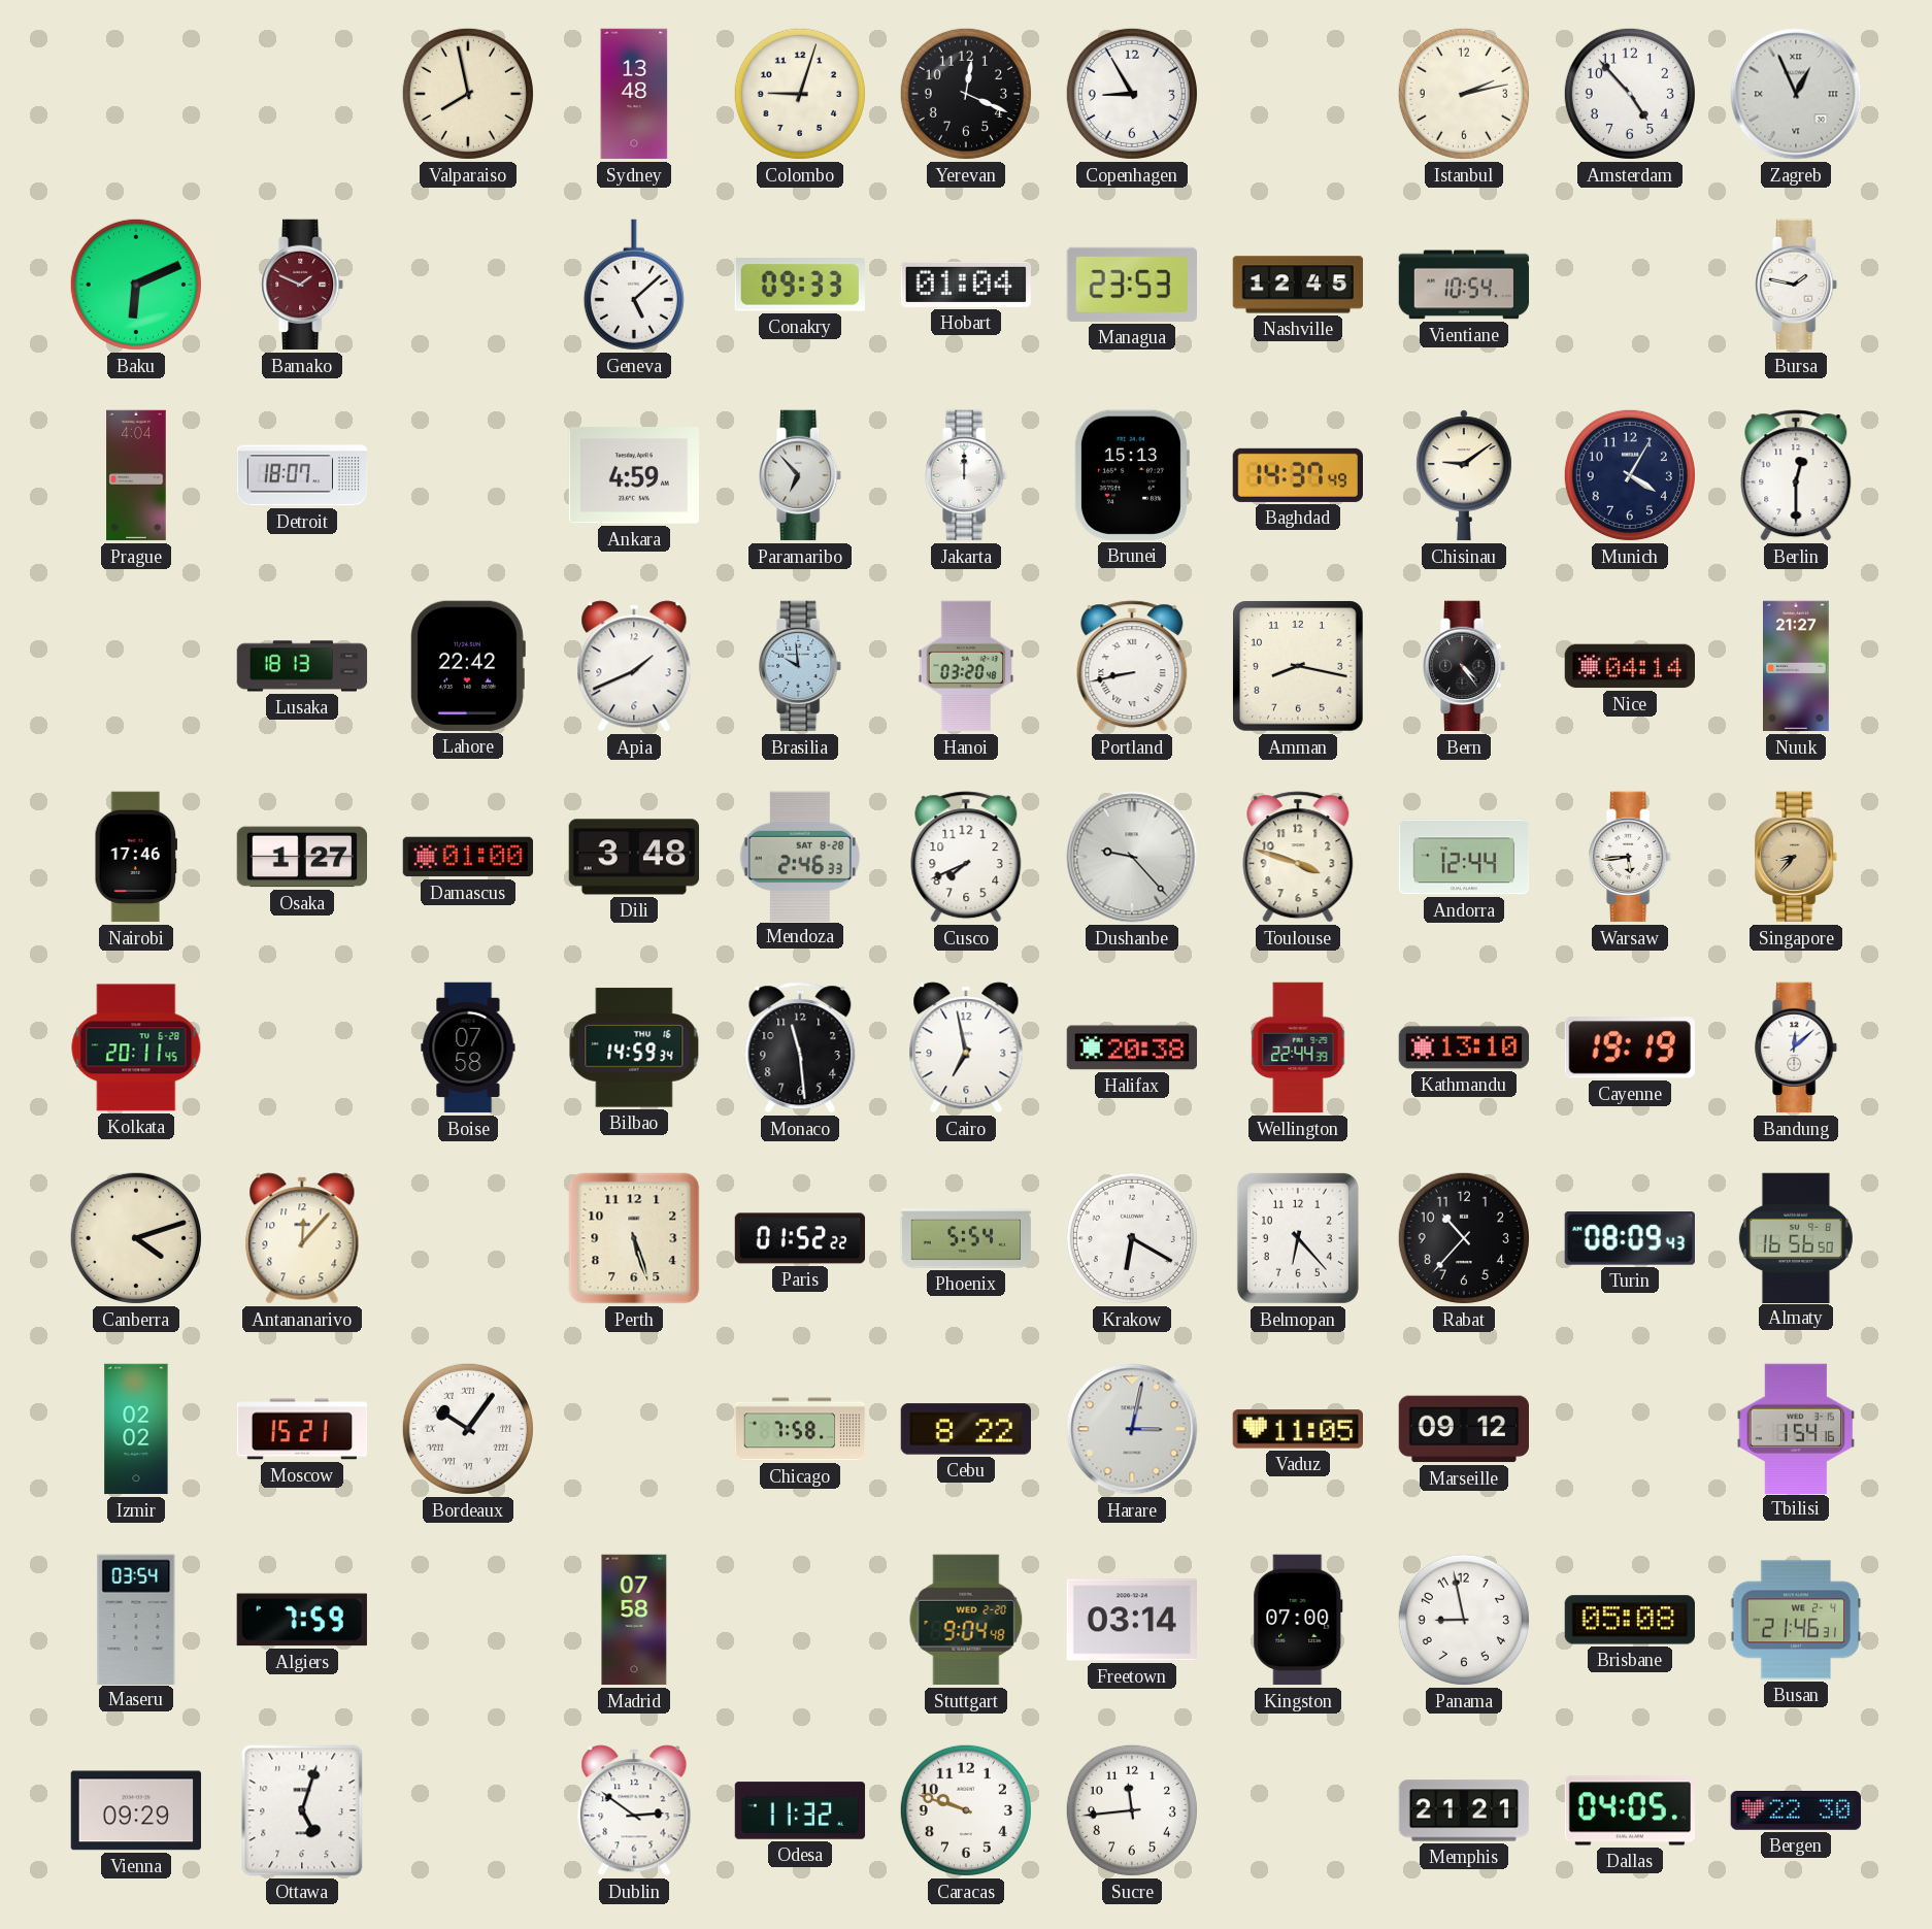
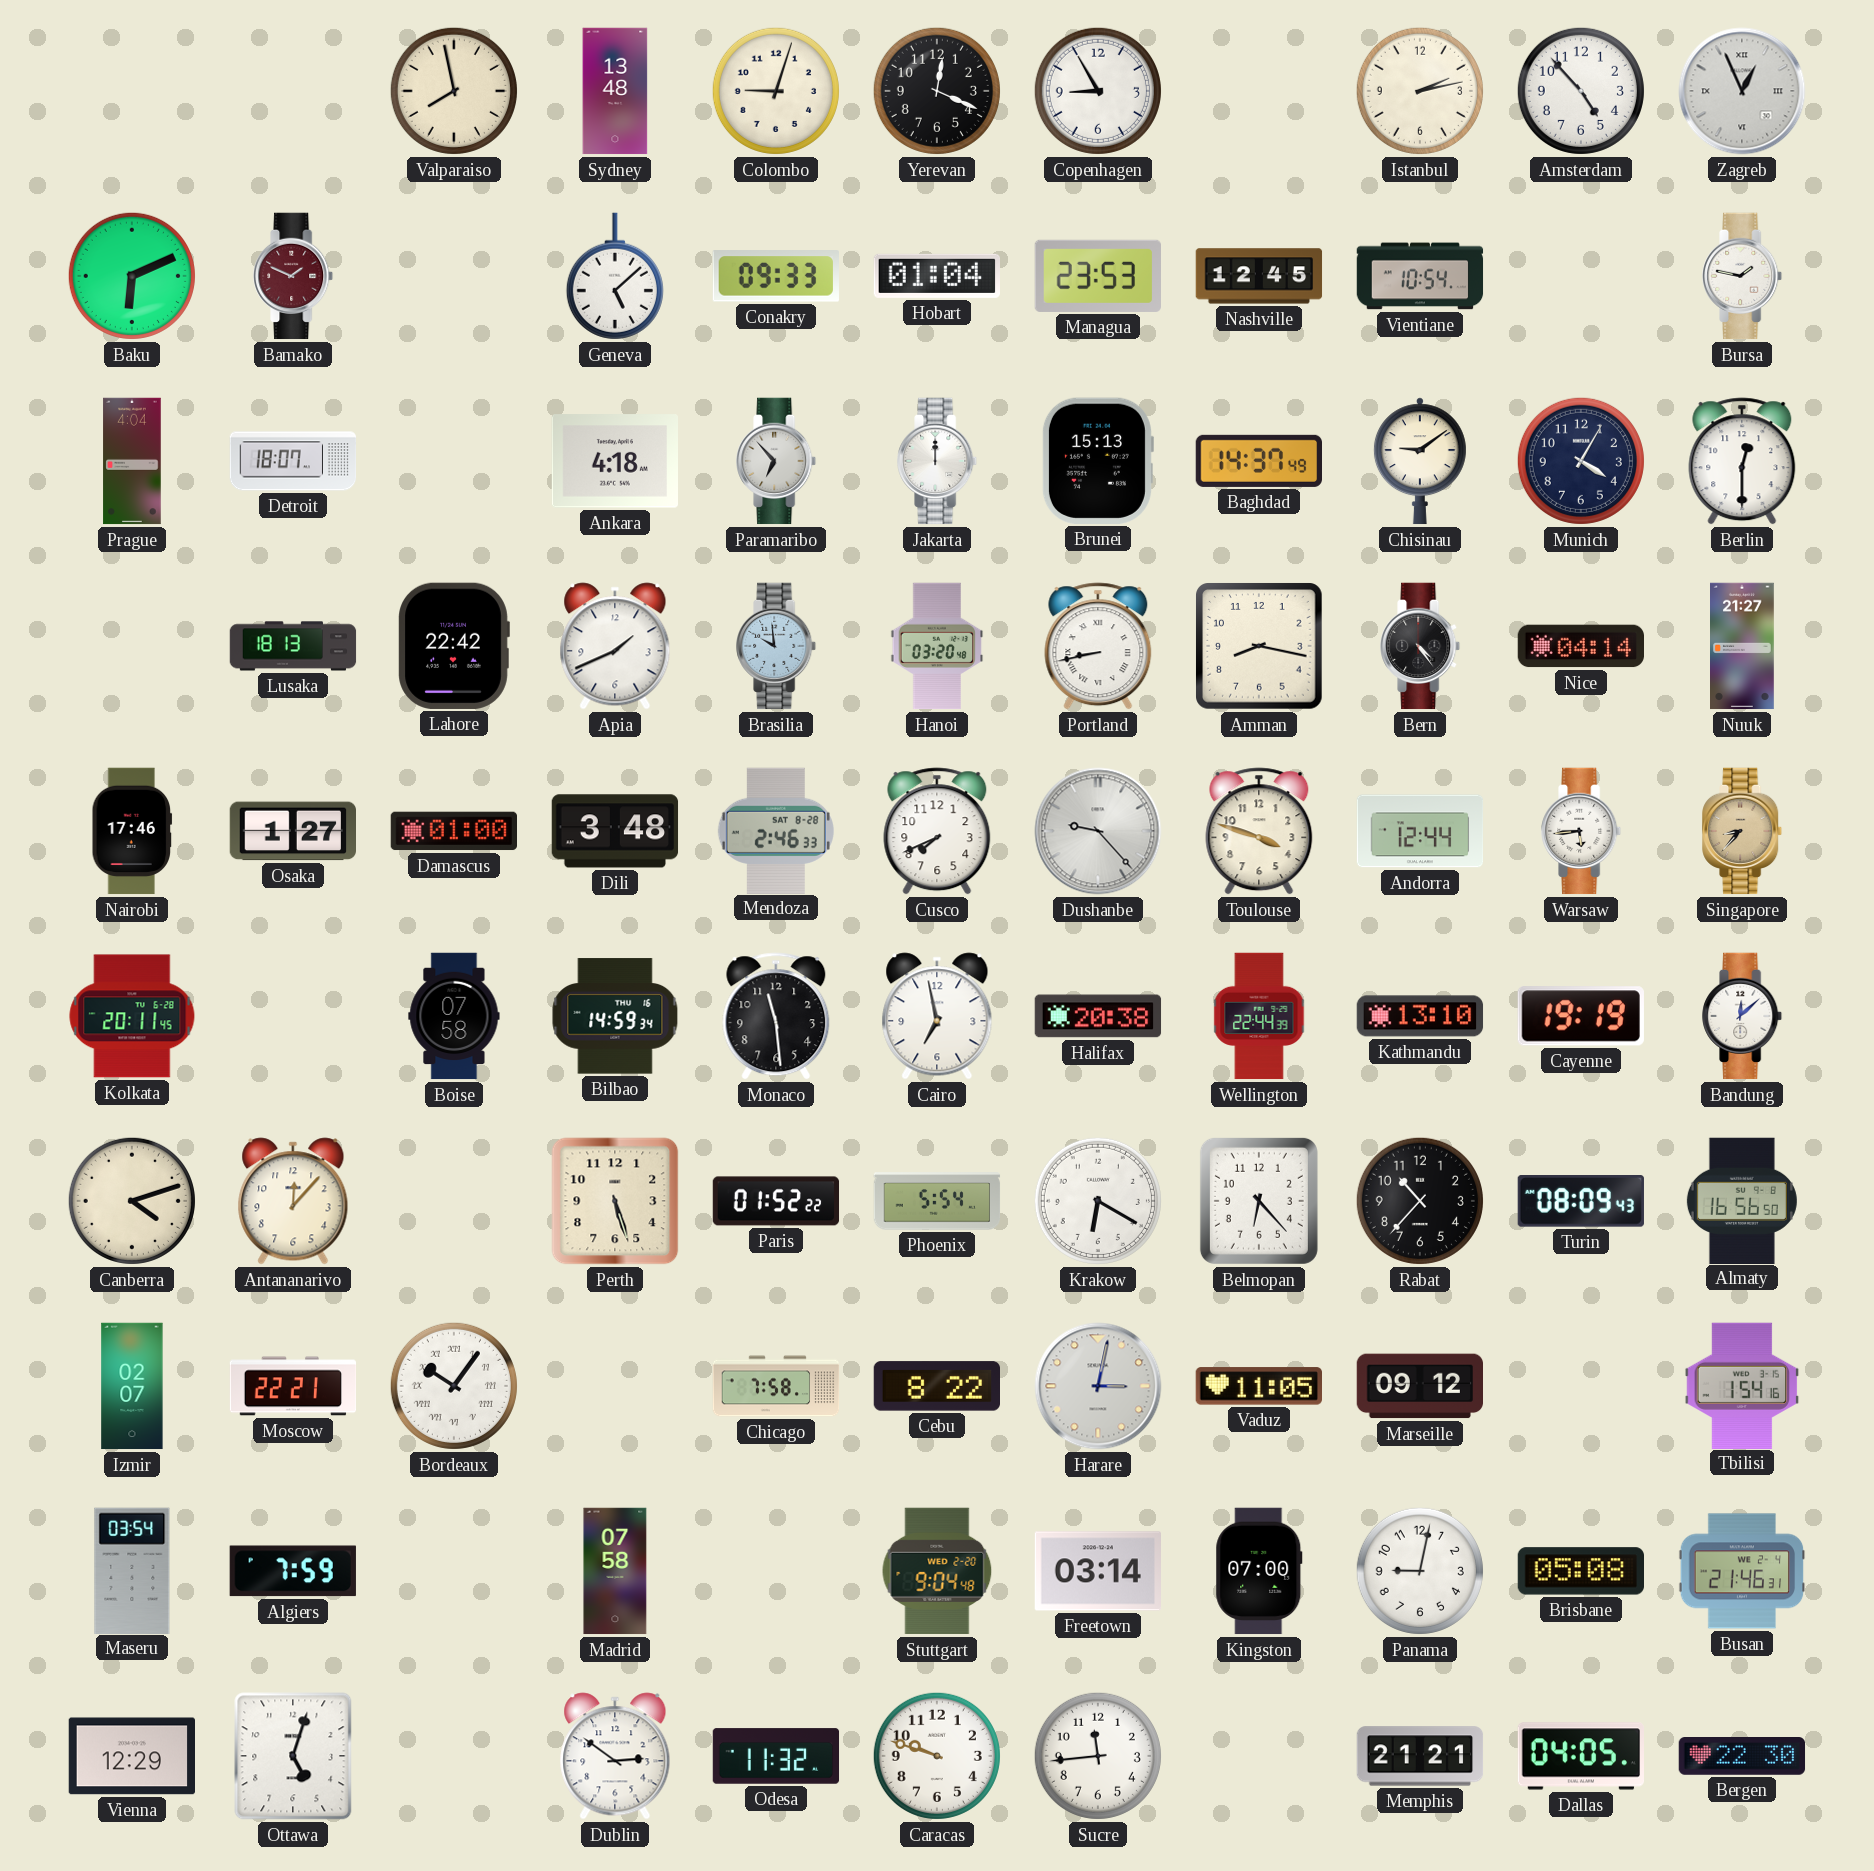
Ankara: 4:59 -> 4:18
Izmir: 02:02 -> 02:07
Moscow: 15:21 -> 22:21
Panama: 8:58 -> 9:02
Vienna: 09:29 -> 12:29
